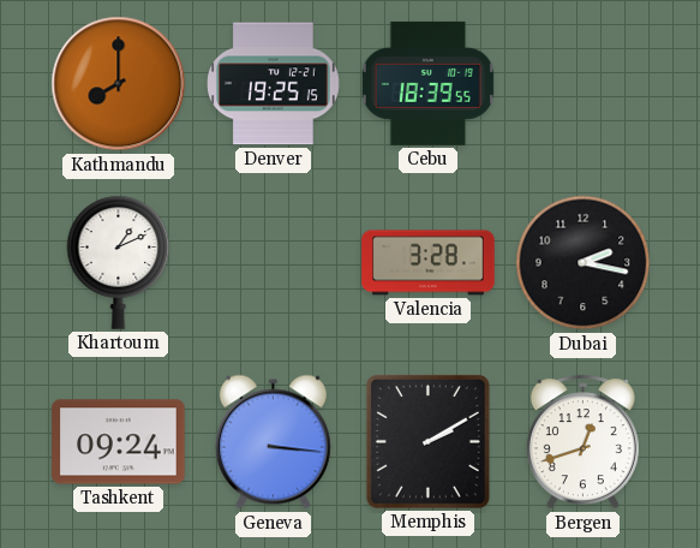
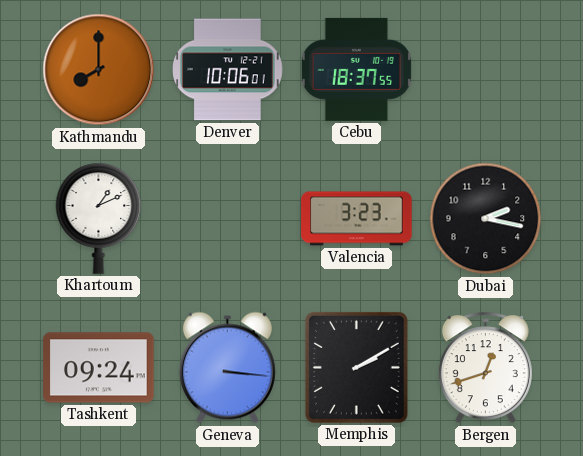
Denver: 19:25 -> 10:06
Cebu: 18:39 -> 18:37
Valencia: 3:28 -> 3:23
